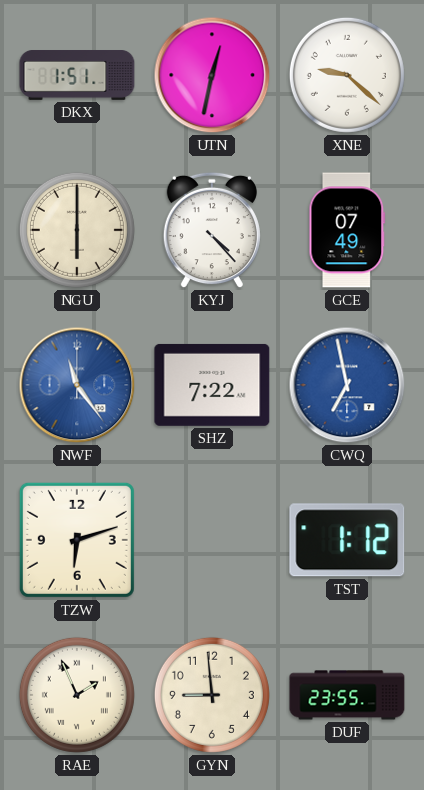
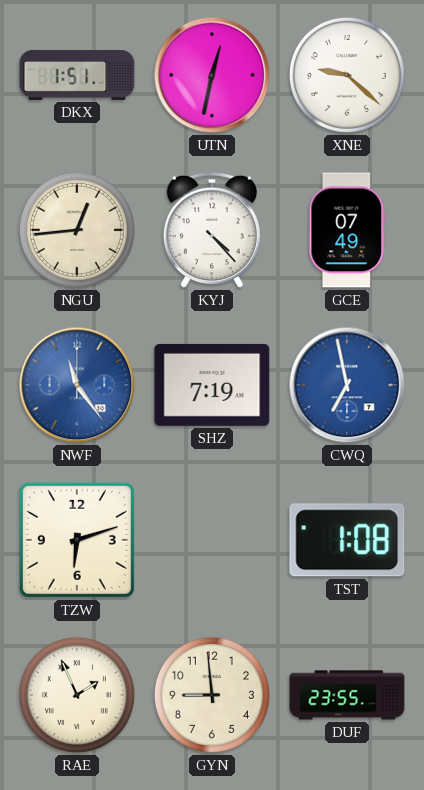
NGU: 6:00 -> 12:44
SHZ: 7:22 -> 7:19
TST: 1:12 -> 1:08
